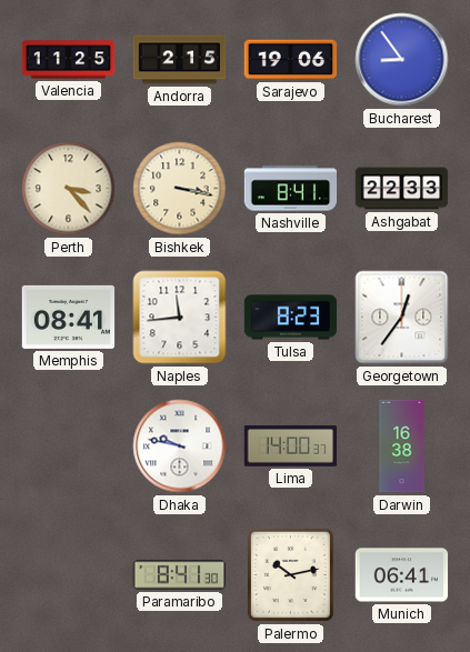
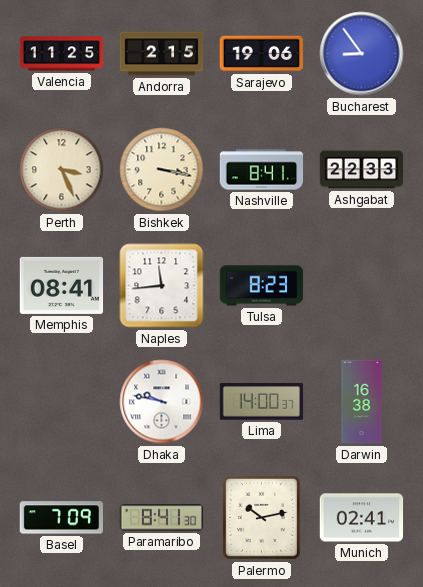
Perth: 3:23 -> 3:26
Georgetown: 12:36 -> none
Basel: none -> 7:09
Munich: 06:41 -> 02:41
